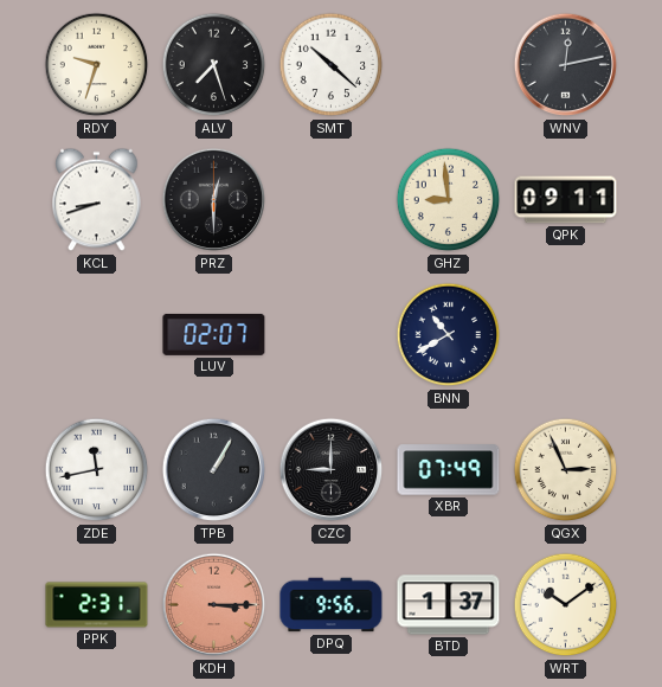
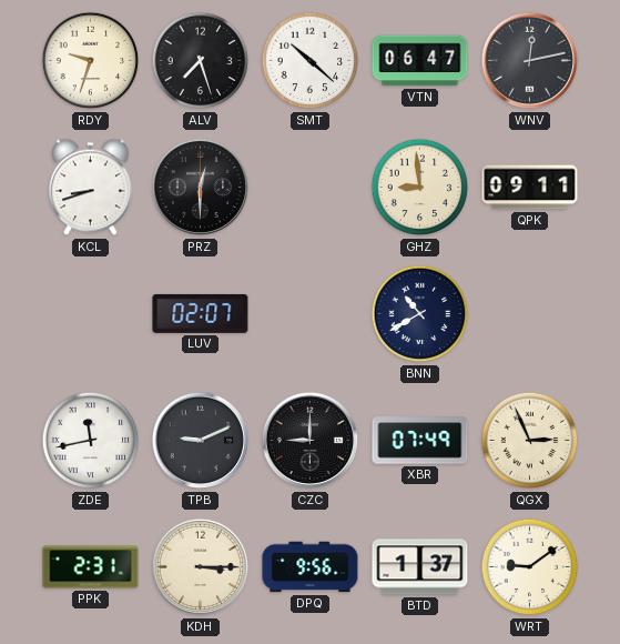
VTN: none -> 06:47
TPB: 1:05 -> 9:11
KDH dial: salmon -> cream
WRT: 10:09 -> 9:09
